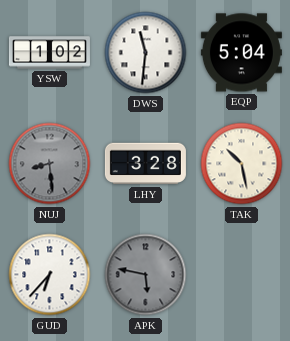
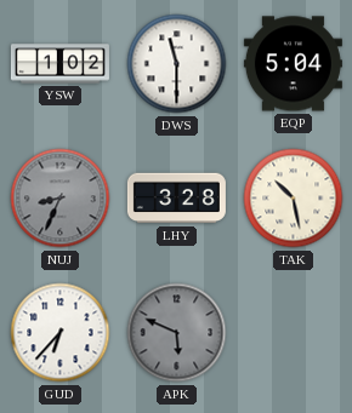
DWS: 11:31 -> 11:30
NUJ: 8:29 -> 8:34
APK: 5:47 -> 5:49
